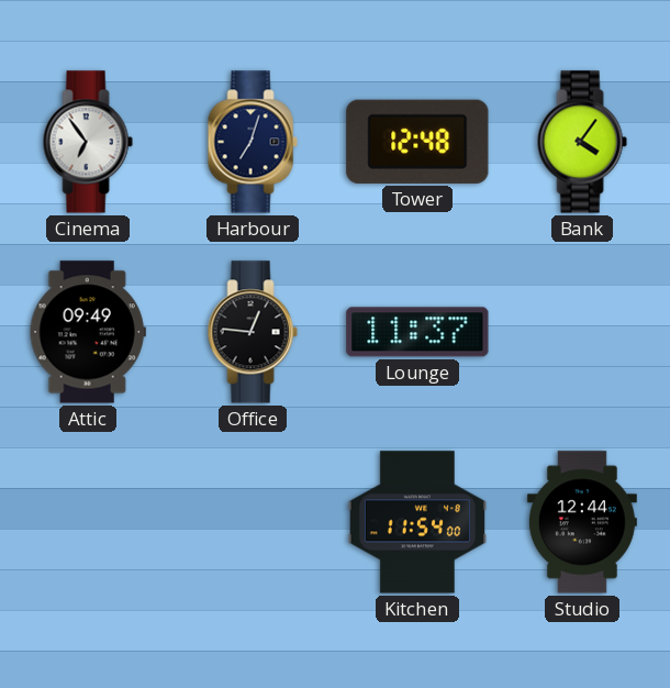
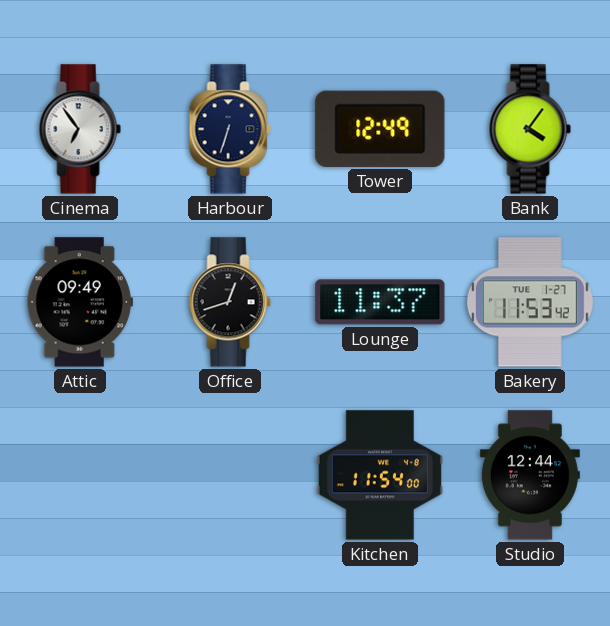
Harbour: 7:03 -> 6:33
Tower: 12:48 -> 12:49
Office: 12:46 -> 12:42
Bakery: none -> 11:53
